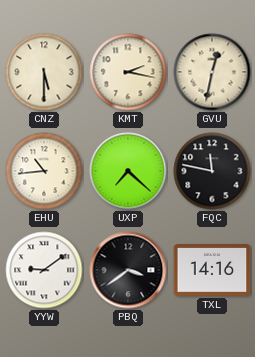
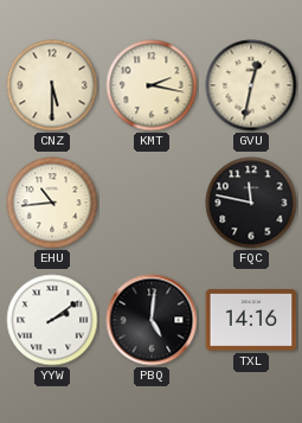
UXP: 7:22 -> none
YYW: 9:09 -> 2:09
PBQ: 3:39 -> 5:01
